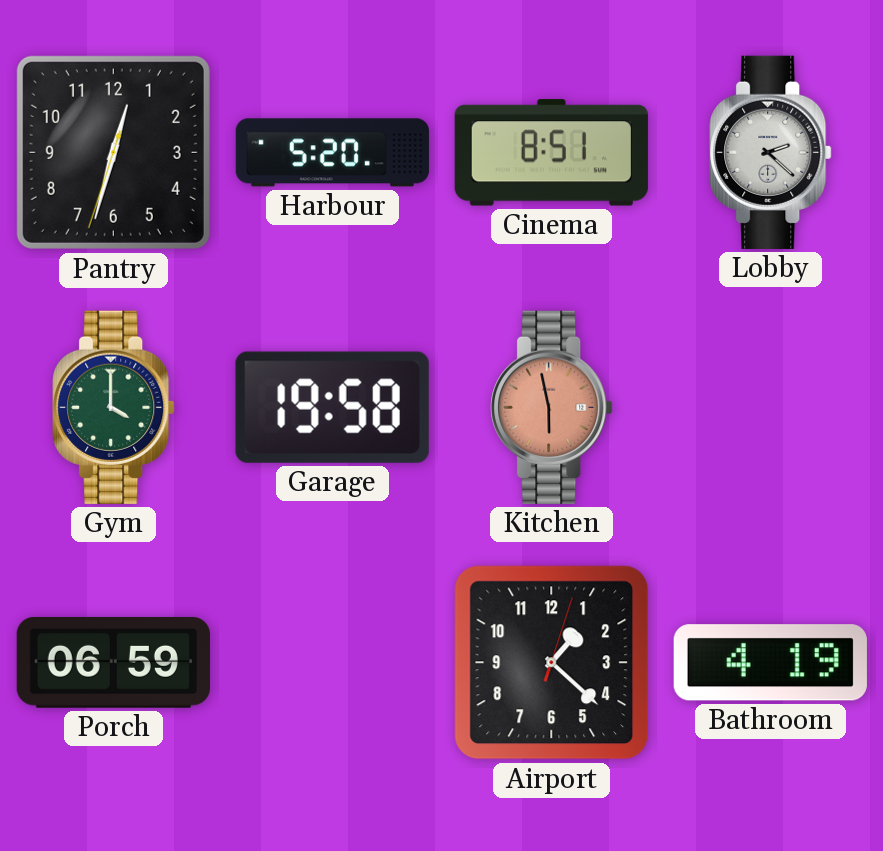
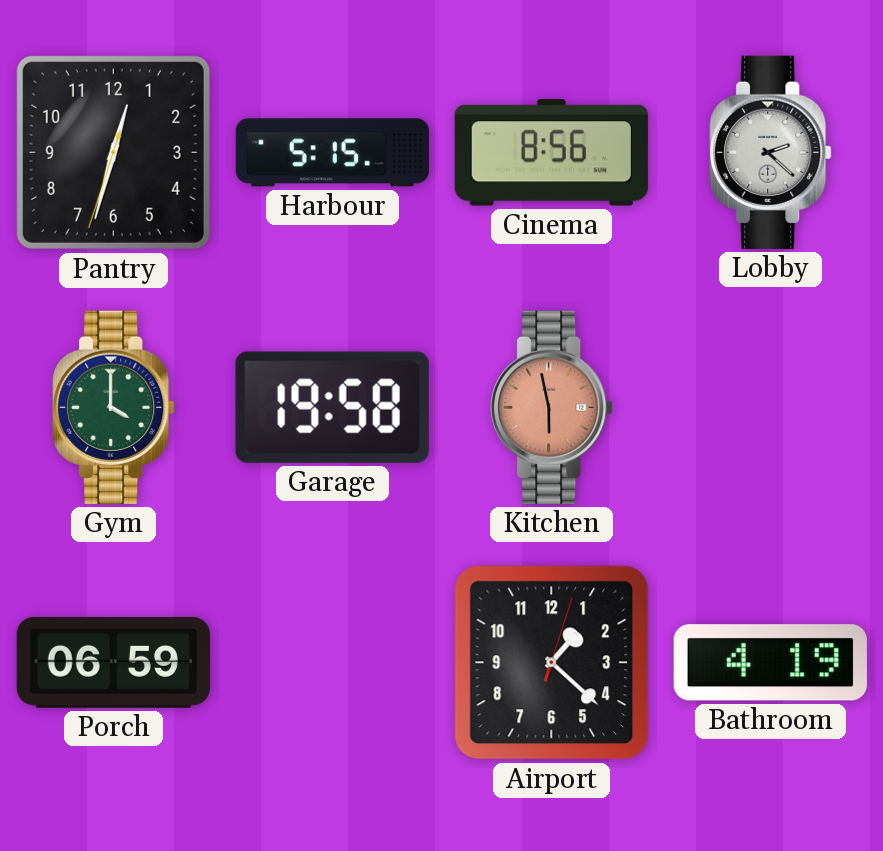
Harbour: 5:20 -> 5:15
Cinema: 8:51 -> 8:56
